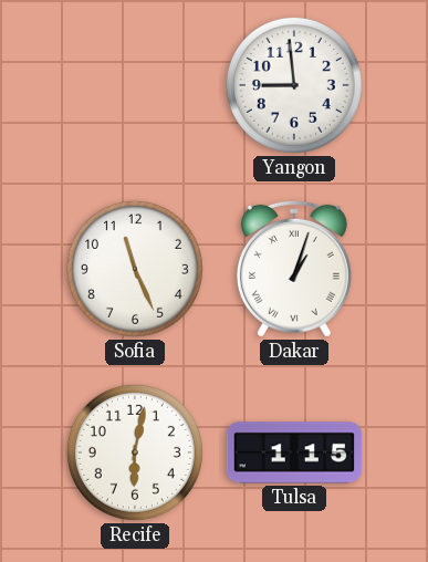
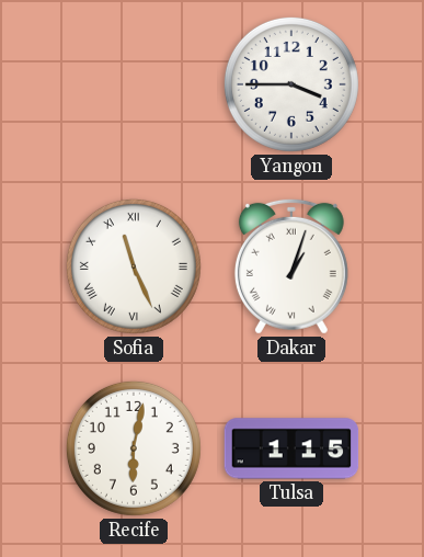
Yangon: 8:59 -> 3:45
Sofia numerals: Arabic -> Roman
